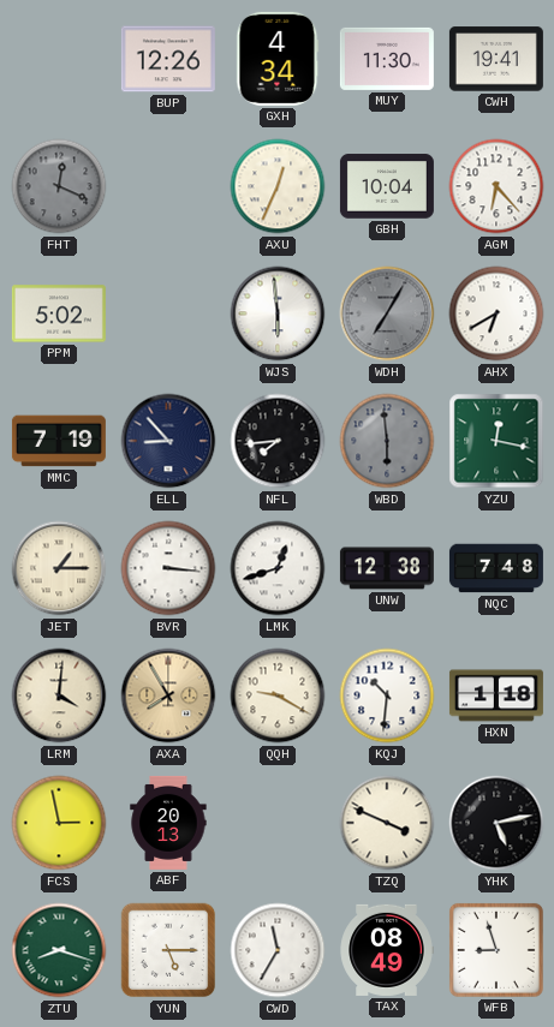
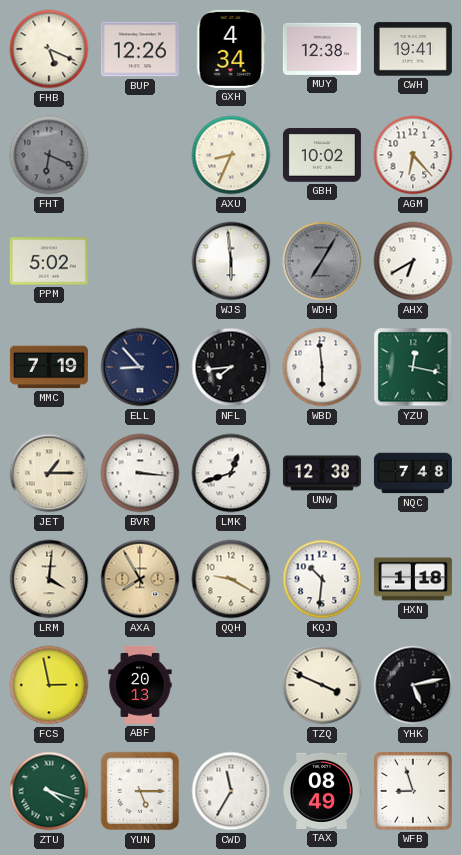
FHB: none -> 5:19
MUY: 11:30 -> 12:38
FHT: 12:19 -> 6:19
AXU: 12:34 -> 8:34
GBH: 10:04 -> 10:02
WBD dial: grey -> white
ZTU: 8:18 -> 4:18
